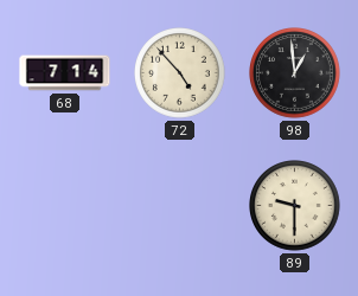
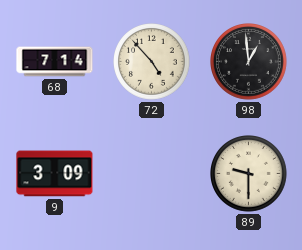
9: none -> 3:09
